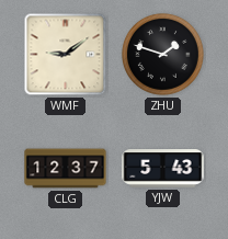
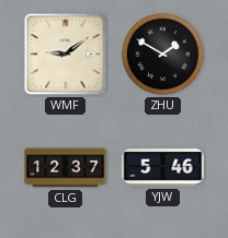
ZHU: 1:48 -> 1:50
YJW: 5:43 -> 5:46
